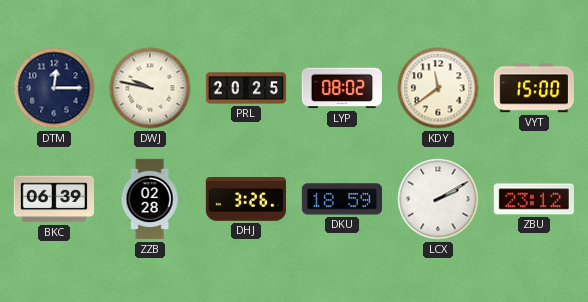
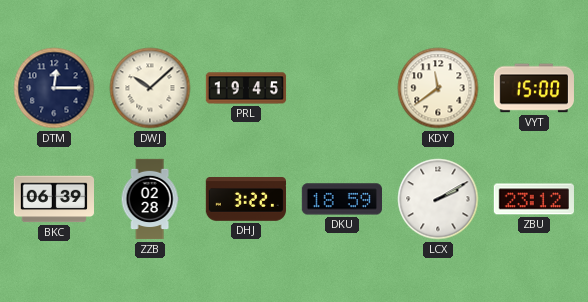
DWJ: 9:47 -> 10:08
PRL: 20:25 -> 19:45
LYP: 08:02 -> none
DHJ: 3:26 -> 3:22
